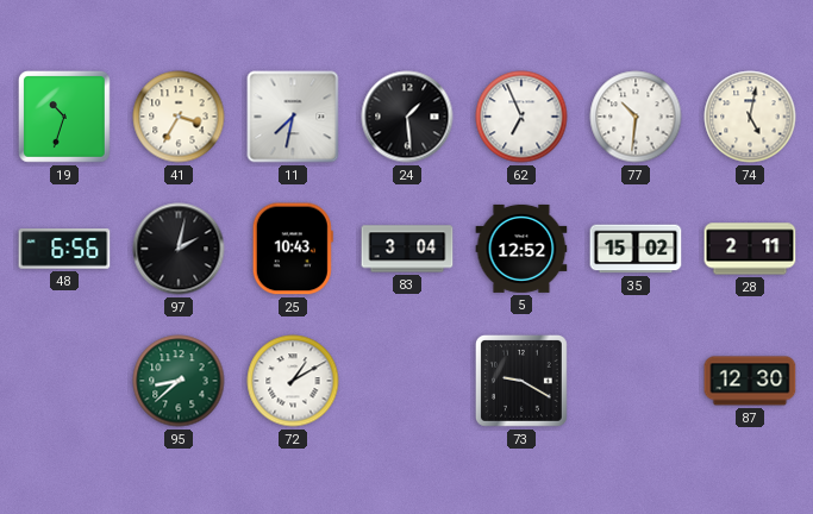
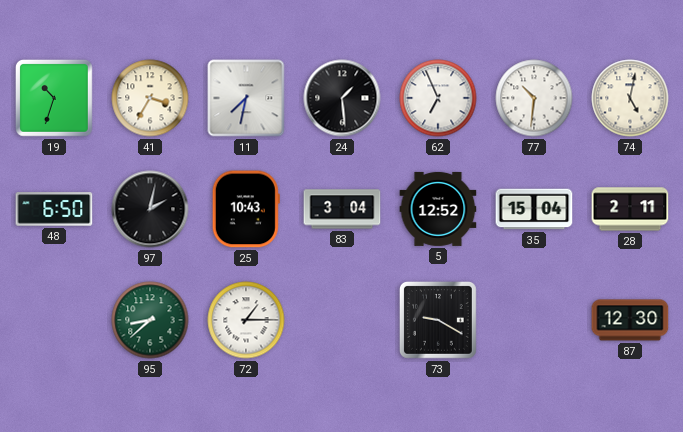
48: 6:56 -> 6:50
35: 15:02 -> 15:04
72: 1:10 -> 1:15
